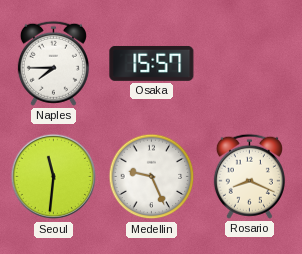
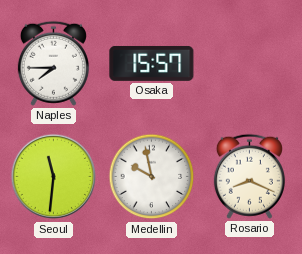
Medellin: 9:26 -> 9:58
